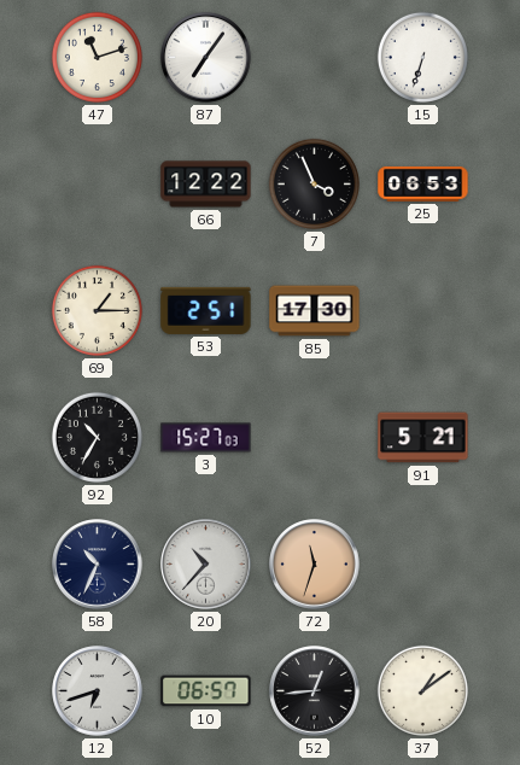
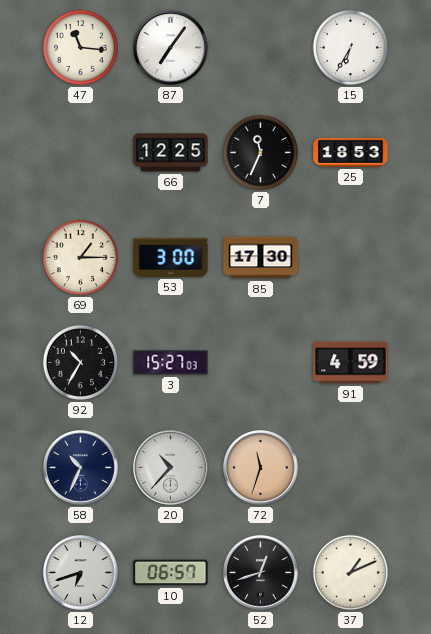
47: 11:12 -> 11:16
15: 6:33 -> 6:35
66: 12:22 -> 12:25
7: 3:56 -> 11:34
25: 06:53 -> 18:53
53: 2:51 -> 3:00
91: 5:21 -> 4:59
52: 12:44 -> 12:42
37: 1:09 -> 1:11
